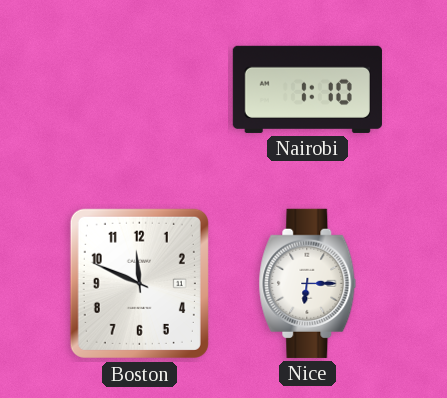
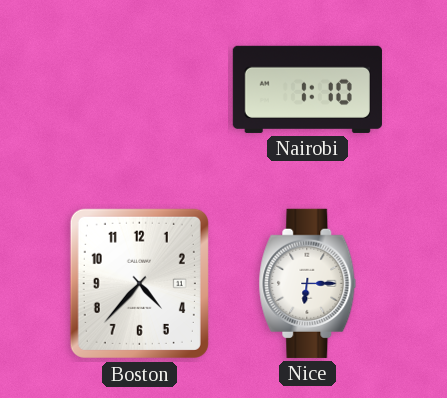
Boston: 11:49 -> 4:37
